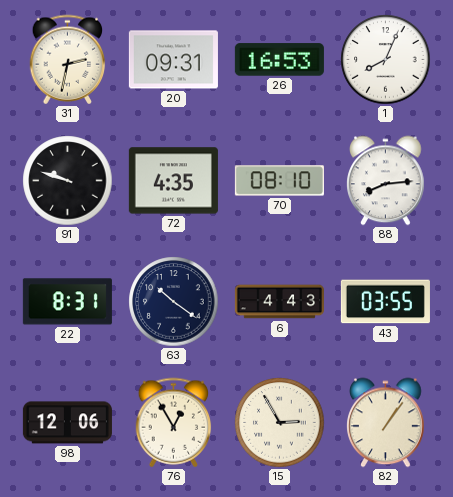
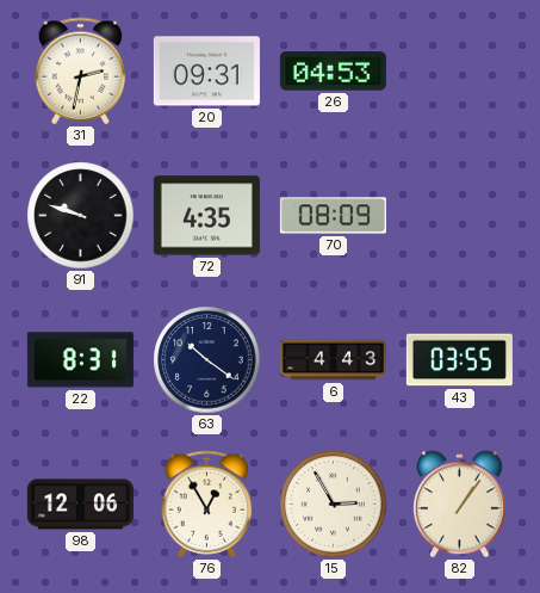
26: 16:53 -> 04:53
1: 8:04 -> none
70: 08:10 -> 08:09
88: 8:14 -> none
